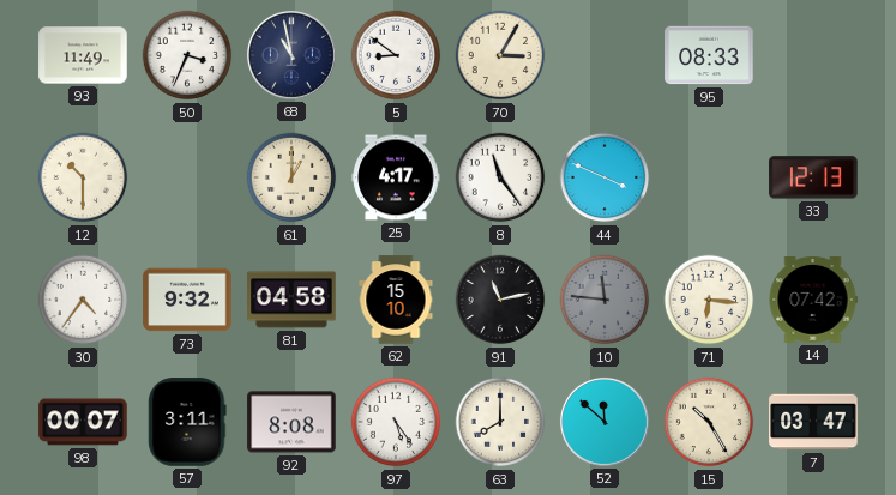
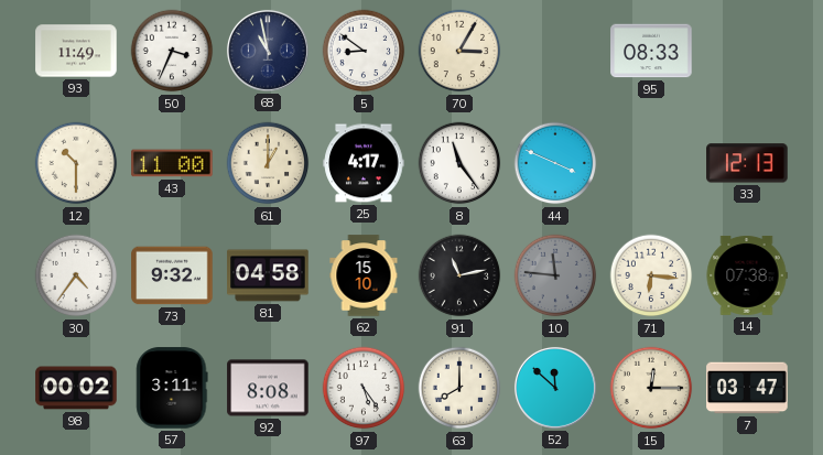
43: none -> 11:00
14: 07:42 -> 07:38
98: 00:07 -> 00:02
15: 10:25 -> 12:15
